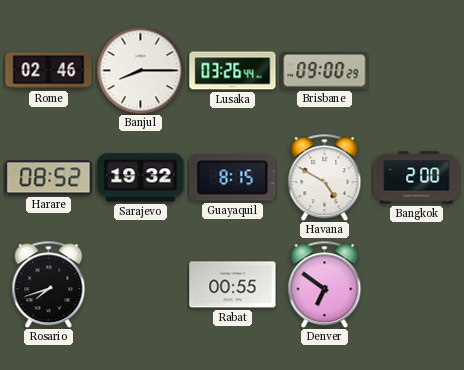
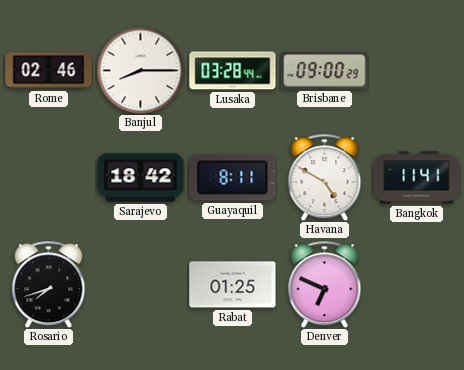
Lusaka: 03:26 -> 03:28
Harare: 08:52 -> none
Sarajevo: 19:32 -> 18:42
Guayaquil: 8:15 -> 8:11
Bangkok: 2:00 -> 11:41
Rabat: 00:55 -> 01:25
Denver: 6:51 -> 6:49
